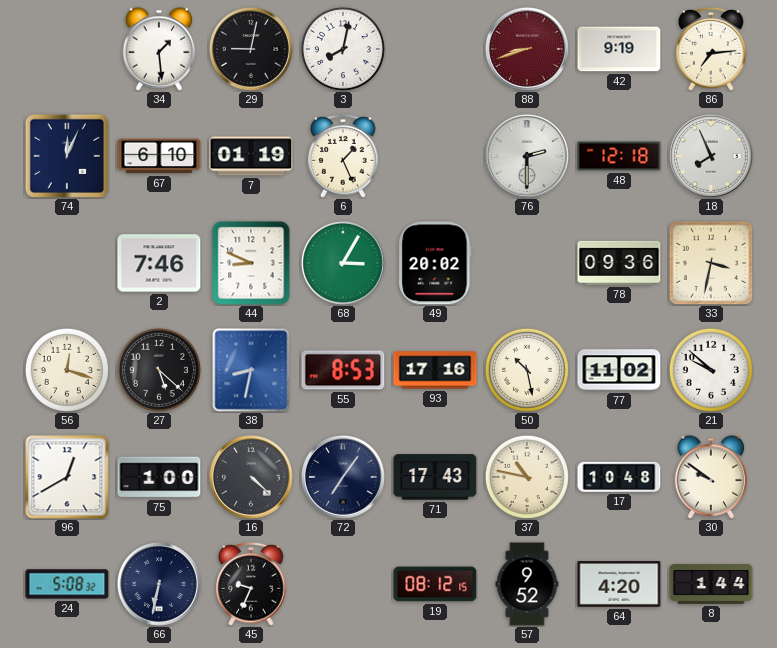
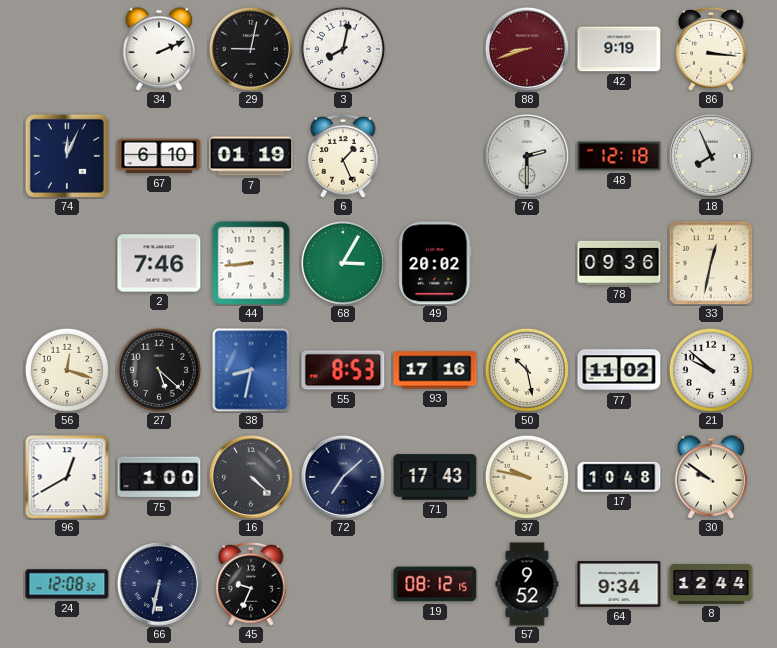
34: 1:29 -> 2:11
86: 7:14 -> 3:16
44: 8:49 -> 8:44
33: 3:32 -> 12:32
72: 7:06 -> 7:08
37: 10:47 -> 9:47
24: 5:08 -> 12:08
64: 4:20 -> 9:34
8: 1:44 -> 12:44
